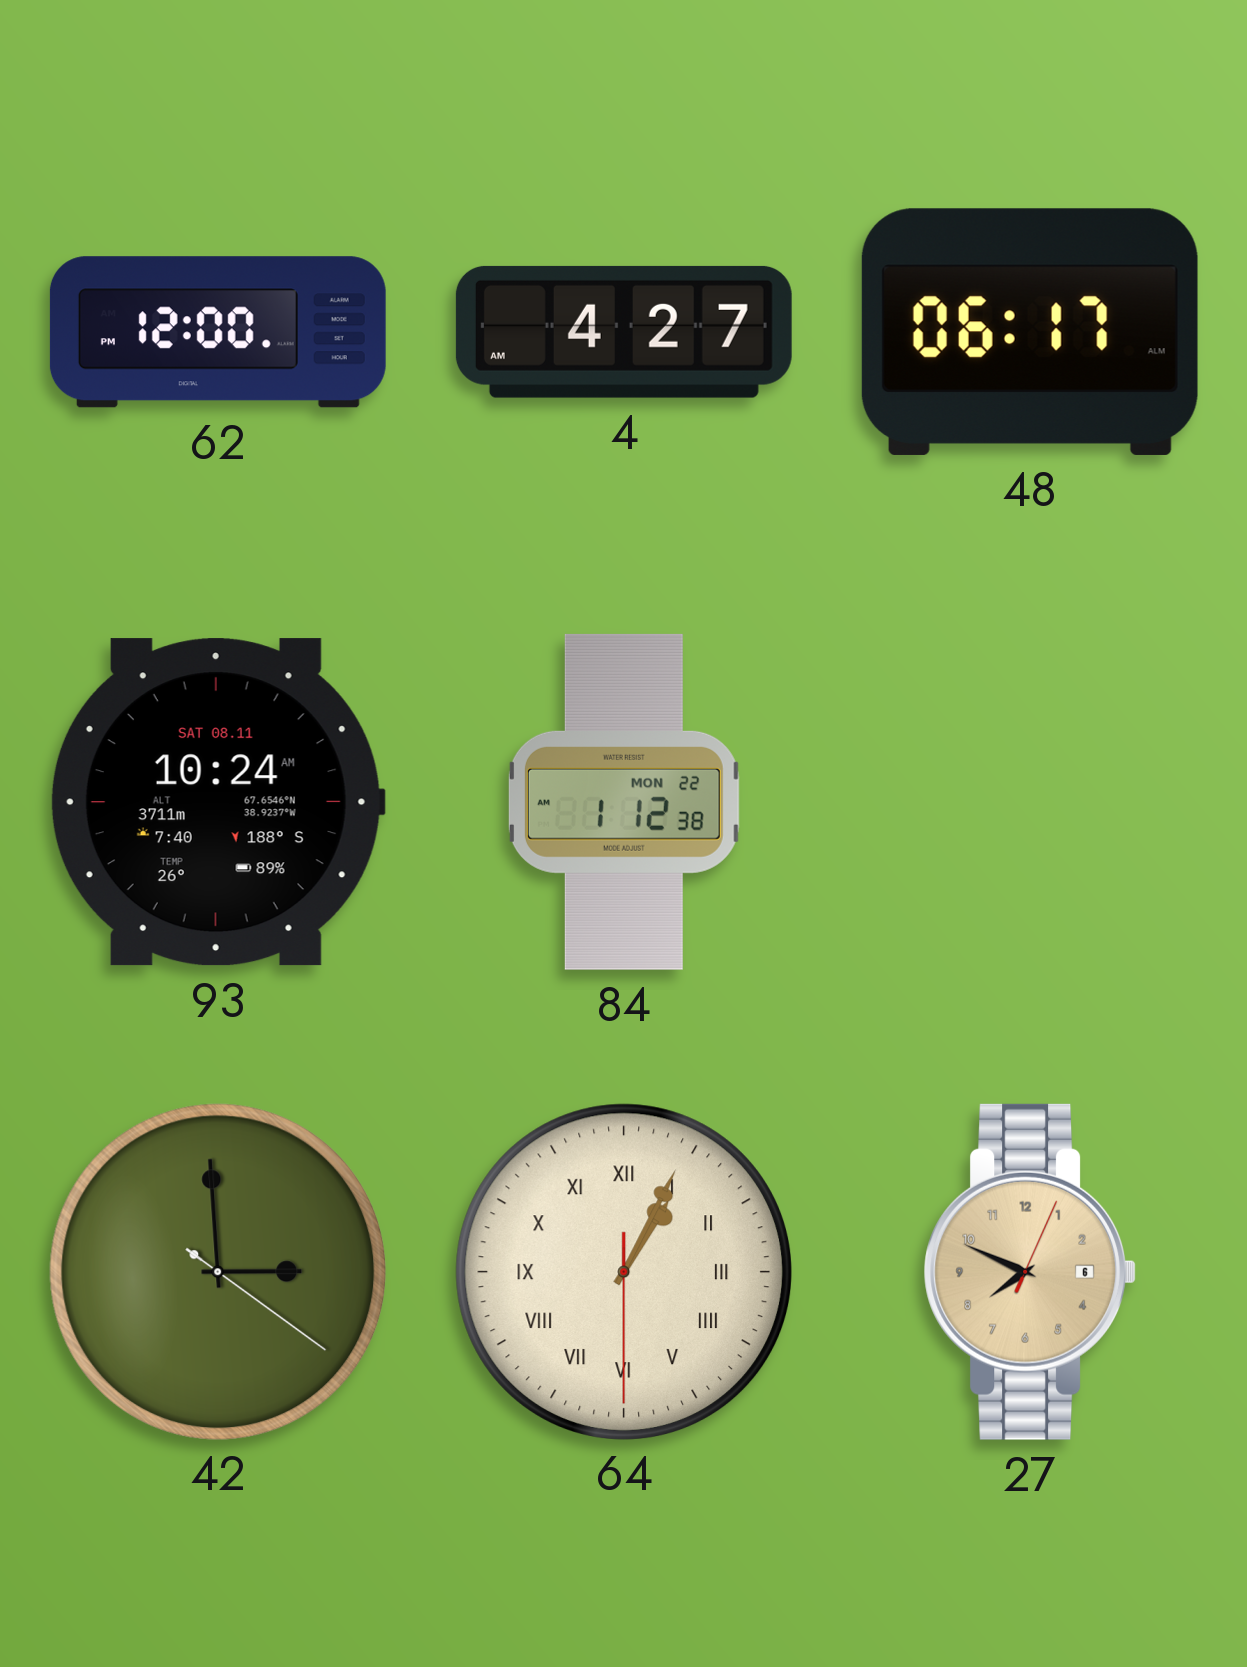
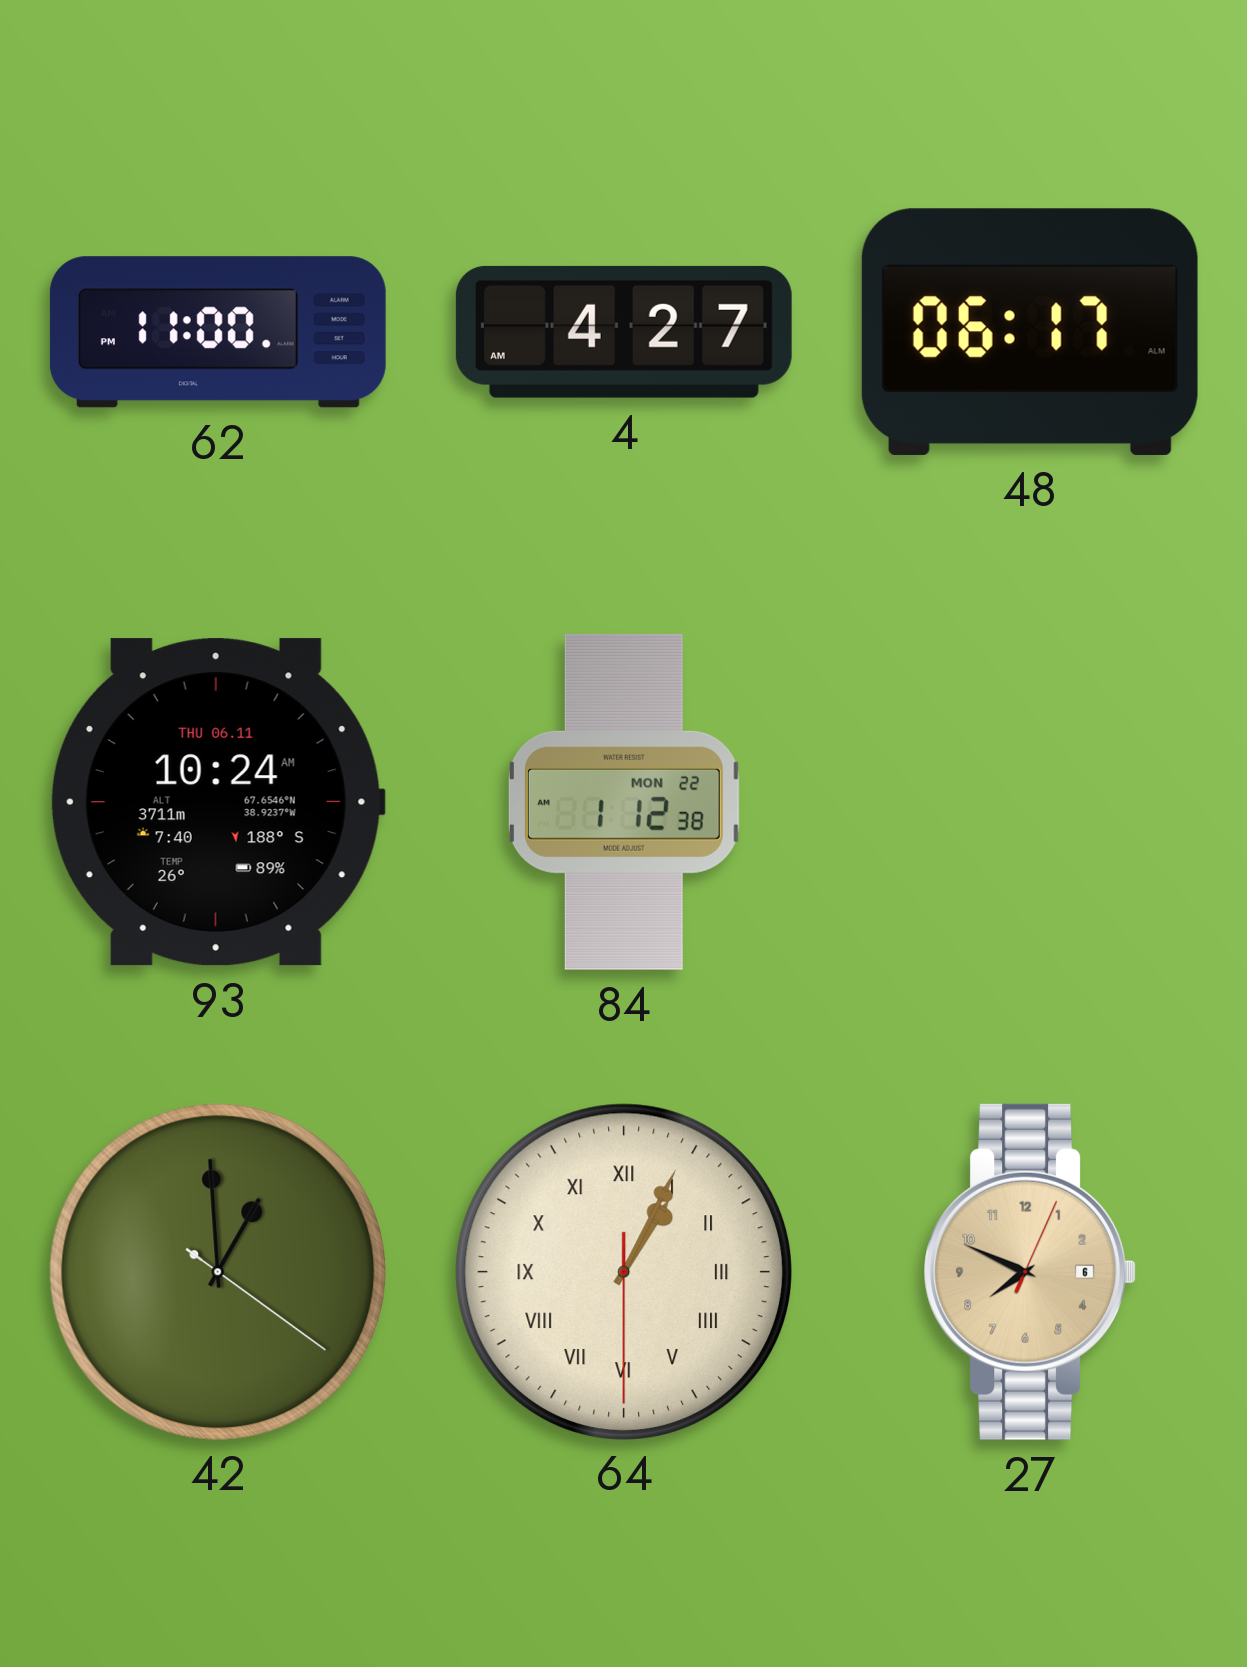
62: 12:00 -> 11:00
93 date: SAT 08.11 -> THU 06.11
42: 2:59 -> 12:59
